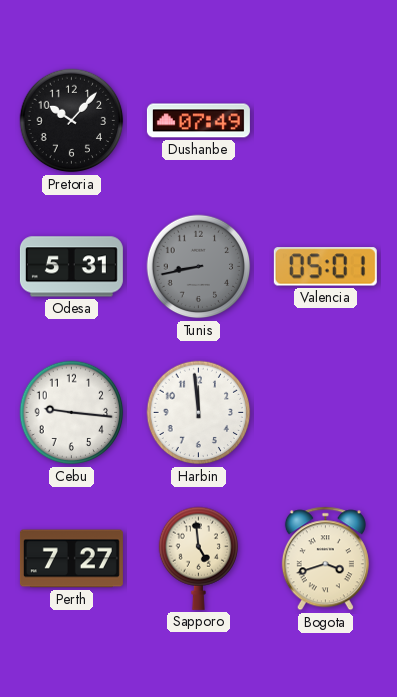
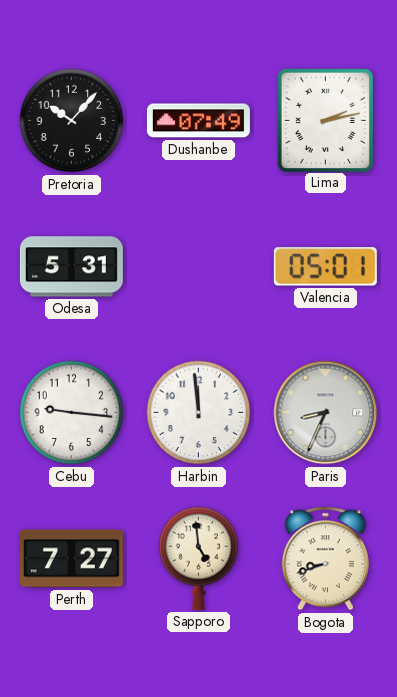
Lima: none -> 2:13
Tunis: 8:43 -> none
Paris: none -> 8:34
Bogota: 3:42 -> 8:42
